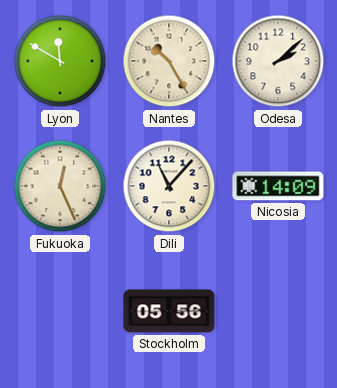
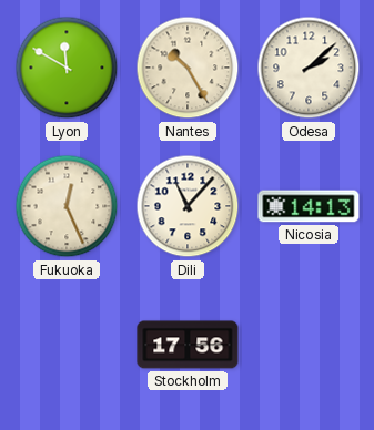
Nicosia: 14:09 -> 14:13
Stockholm: 05:56 -> 17:56
